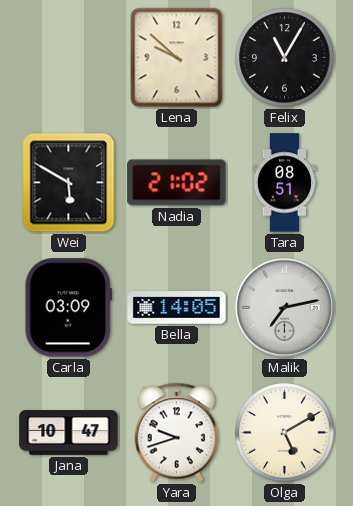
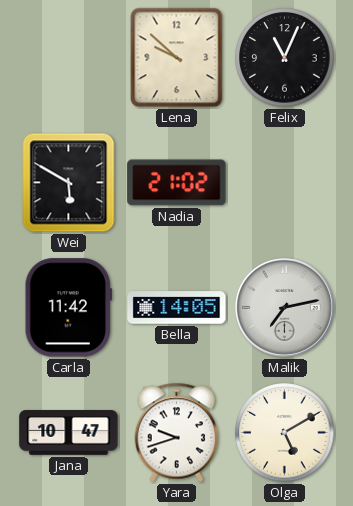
Felix: 11:05 -> 11:04
Tara: 08:51 -> none
Carla: 03:09 -> 11:42
